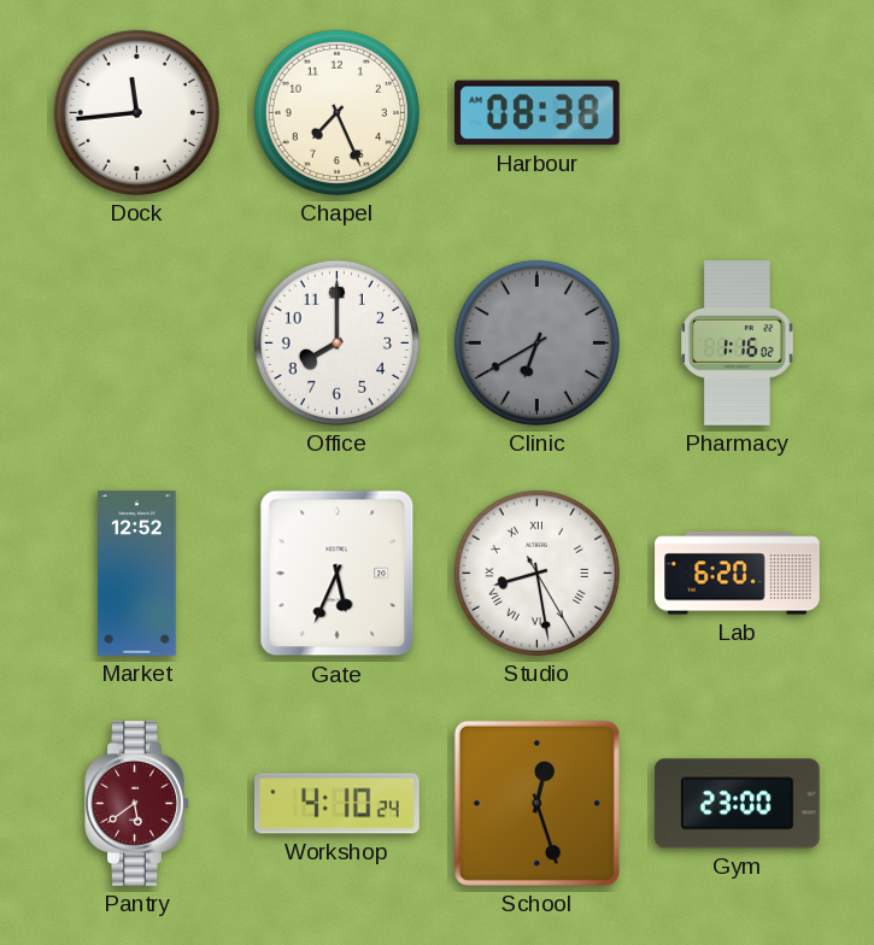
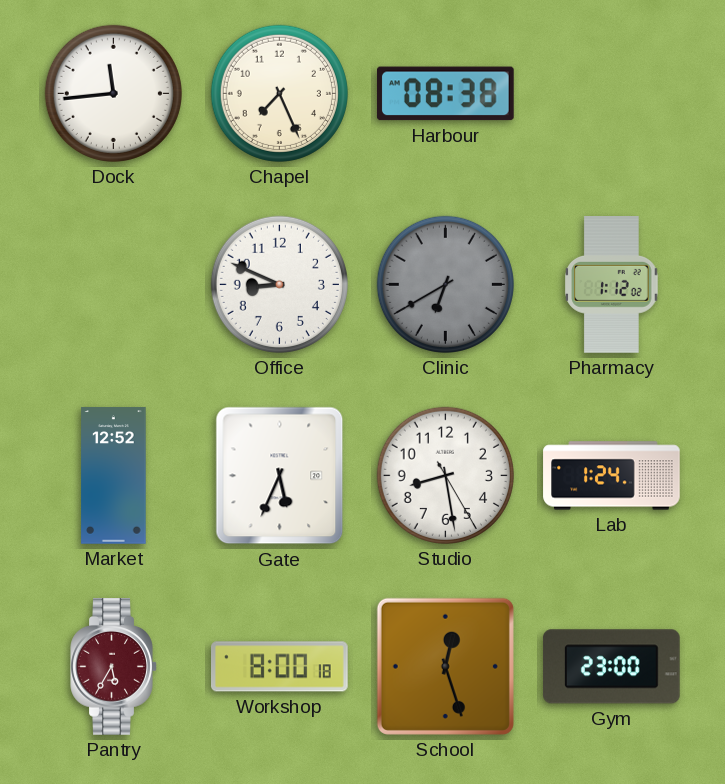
Office: 8:00 -> 8:49
Pharmacy: 1:16 -> 1:12
Studio numerals: Roman -> Arabic
Lab: 6:20 -> 1:24
Pantry: 5:39 -> 5:35
Workshop: 4:10 -> 8:00
